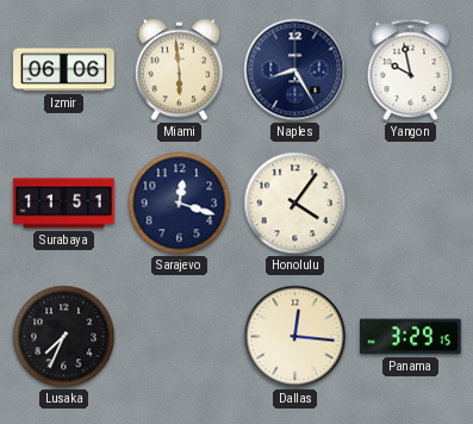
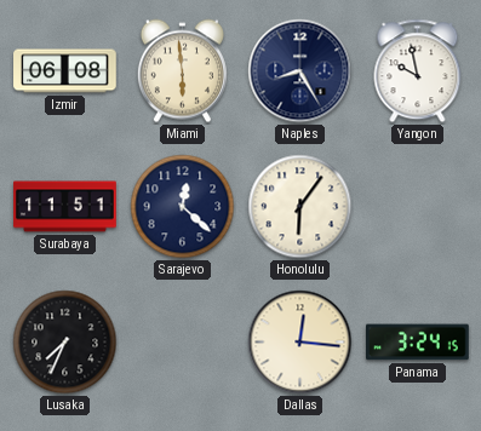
Izmir: 06:06 -> 06:08
Sarajevo: 12:18 -> 12:22
Honolulu: 4:06 -> 6:06
Panama: 3:29 -> 3:24
